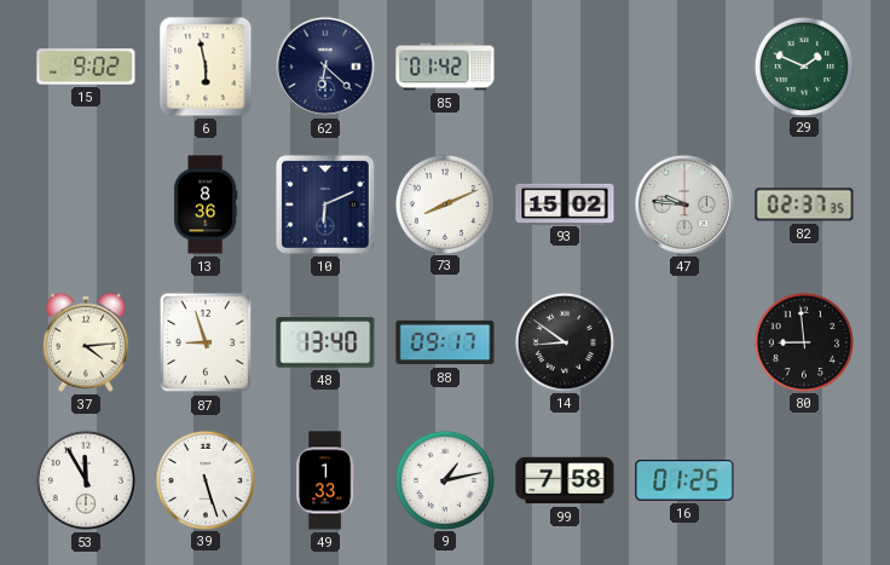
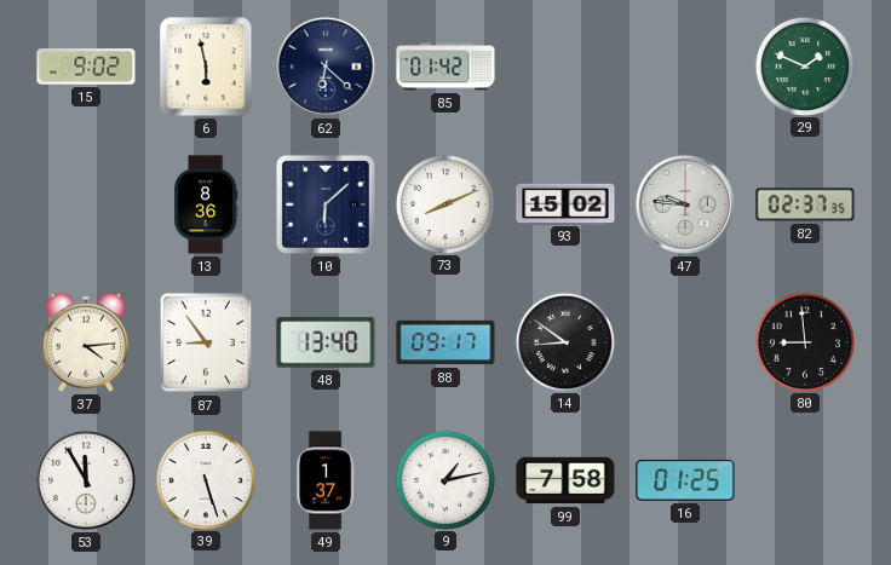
10: 6:11 -> 6:08
87: 8:57 -> 8:54
49: 1:33 -> 1:37
